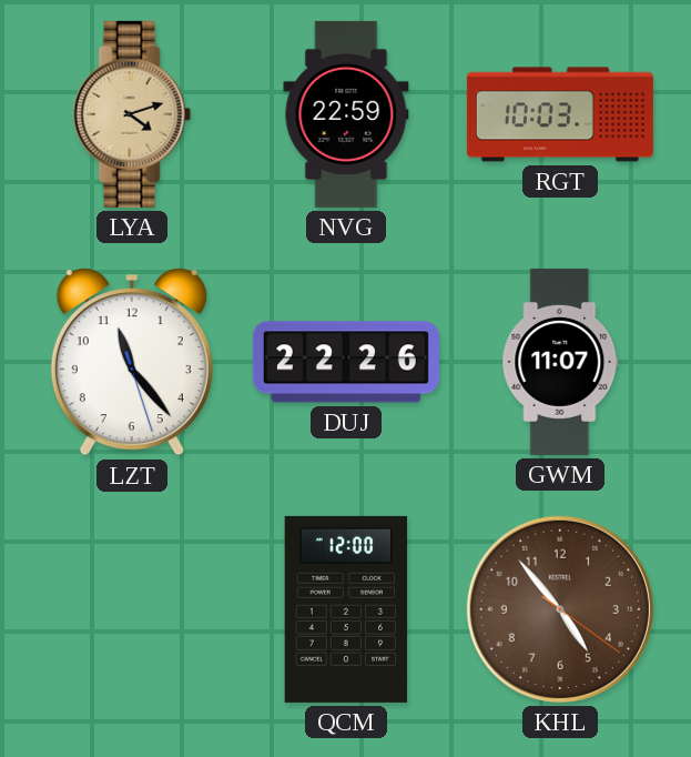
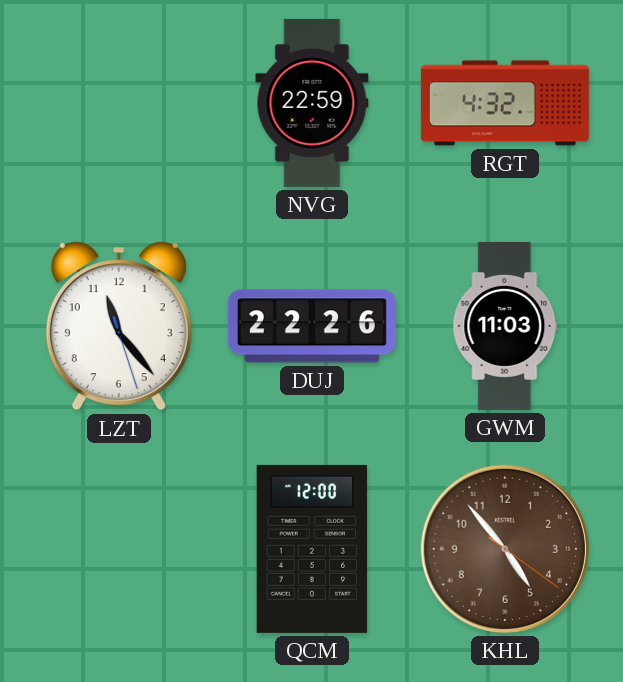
LYA: 4:12 -> none
RGT: 10:03 -> 4:32
GWM: 11:07 -> 11:03
